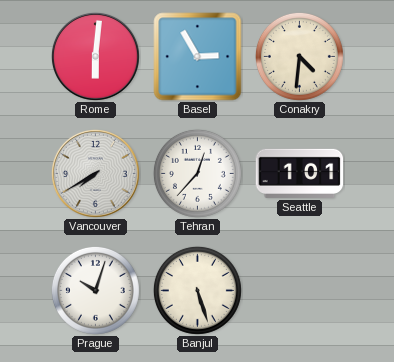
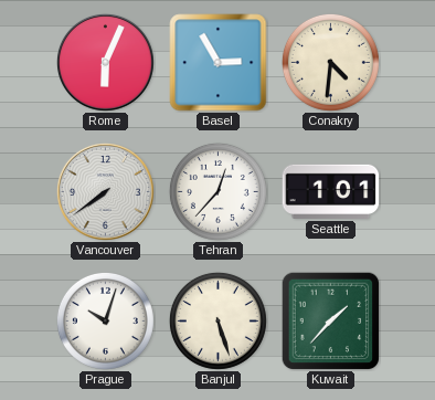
Rome: 6:01 -> 6:04
Vancouver: 7:40 -> 7:39
Kuwait: none -> 1:37
